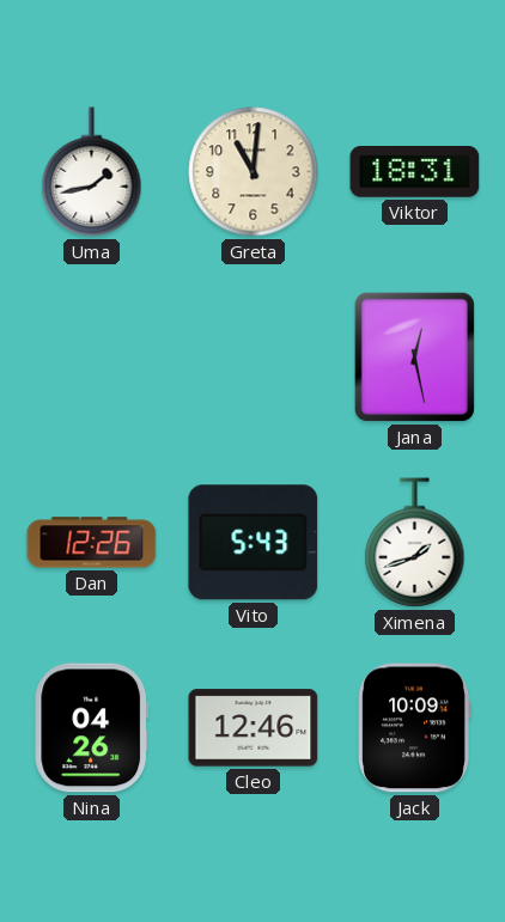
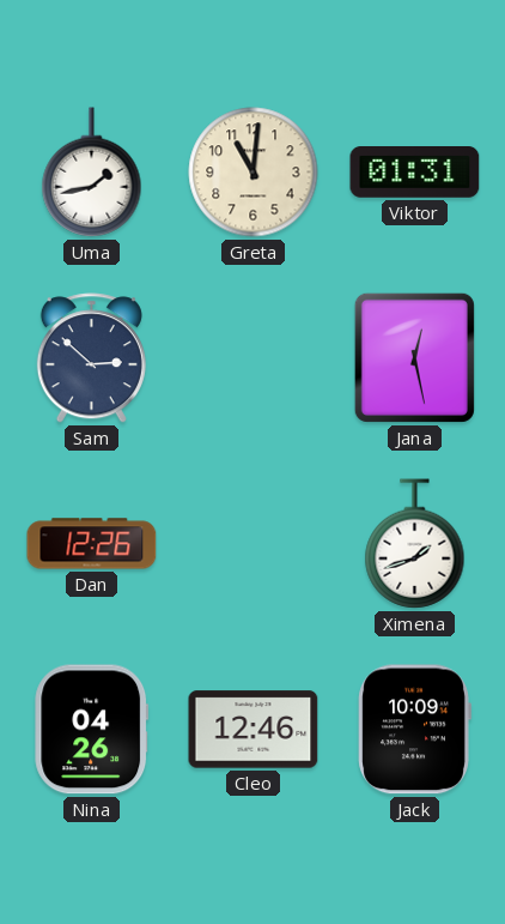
Viktor: 18:31 -> 01:31
Sam: none -> 2:52
Vito: 5:43 -> none
